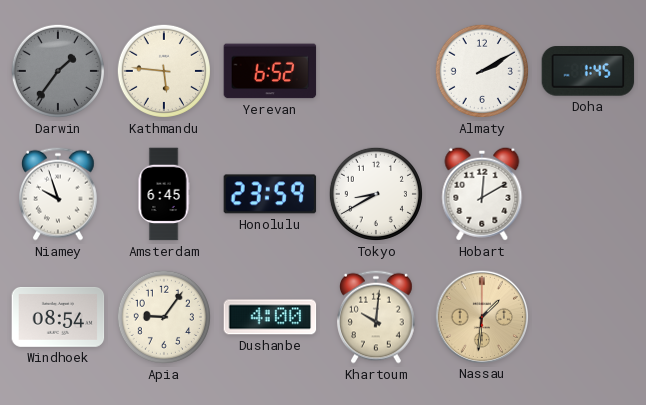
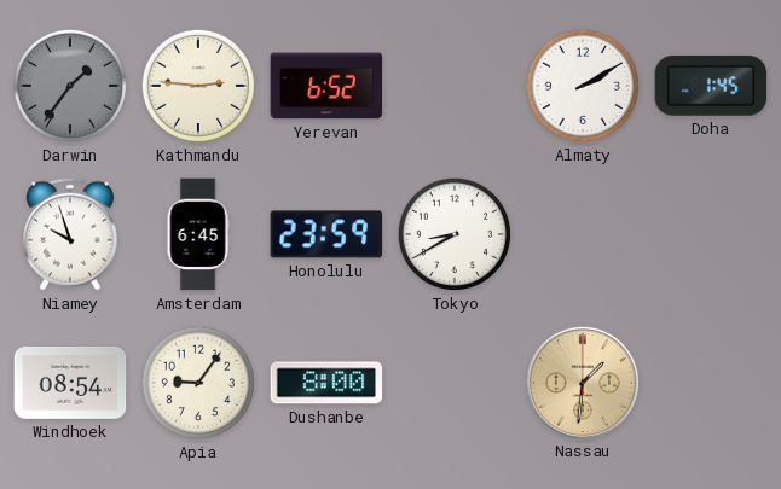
Kathmandu: 5:46 -> 2:46
Hobart: 12:10 -> none
Dushanbe: 4:00 -> 8:00
Khartoum: 10:01 -> none
